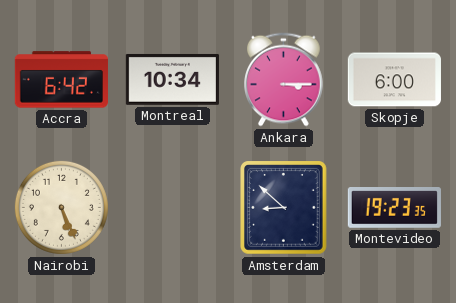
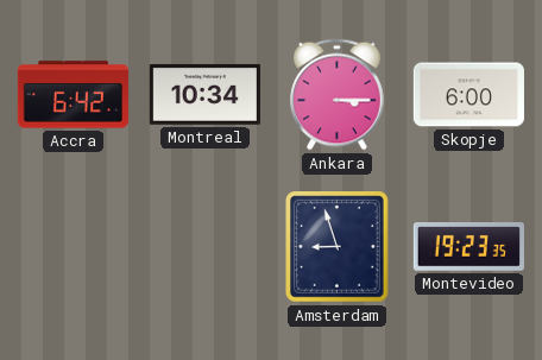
Nairobi: 5:26 -> none
Amsterdam: 8:52 -> 8:57
